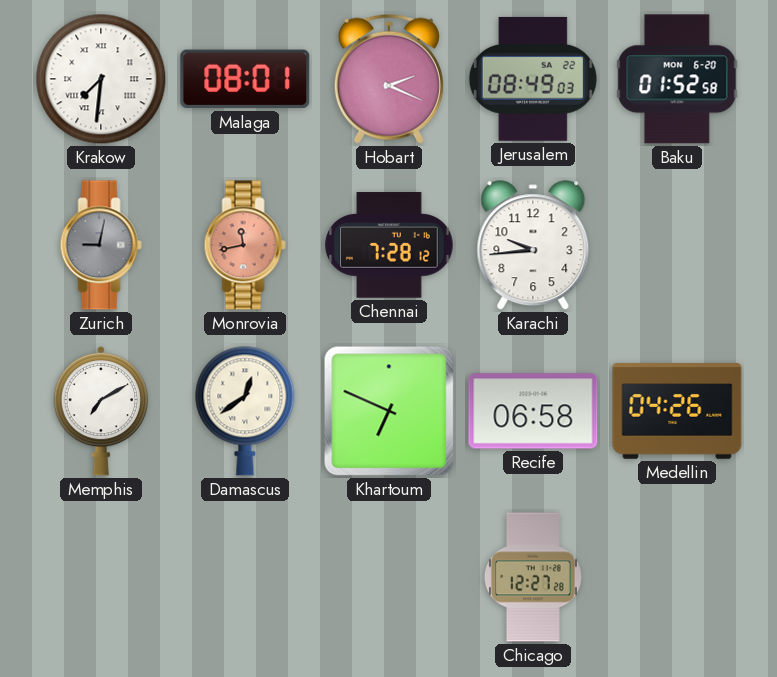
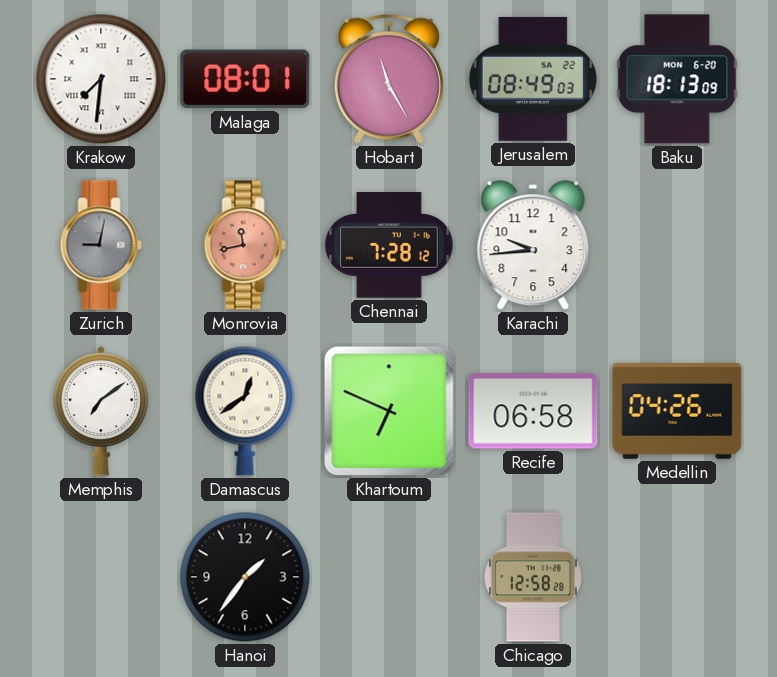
Hobart: 2:19 -> 11:25
Baku: 01:52 -> 18:13
Memphis: 7:10 -> 7:09
Hanoi: none -> 1:36
Chicago: 12:27 -> 12:58
